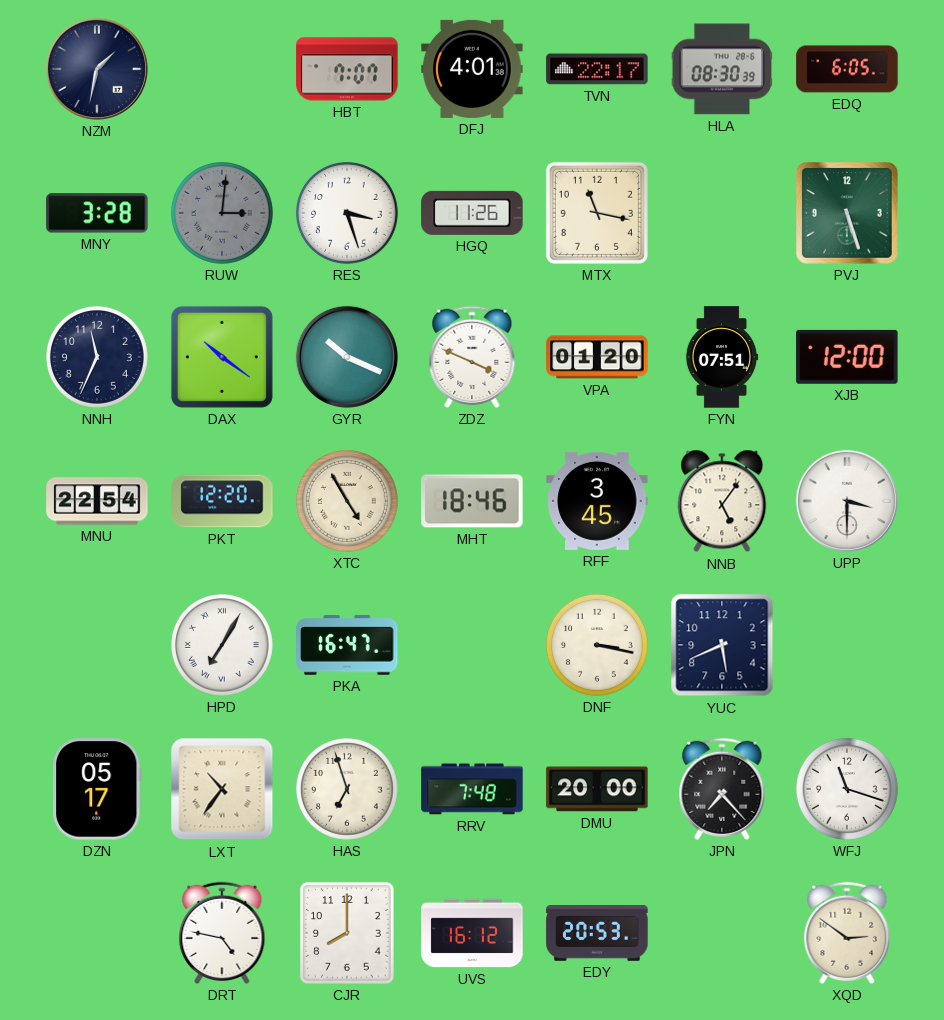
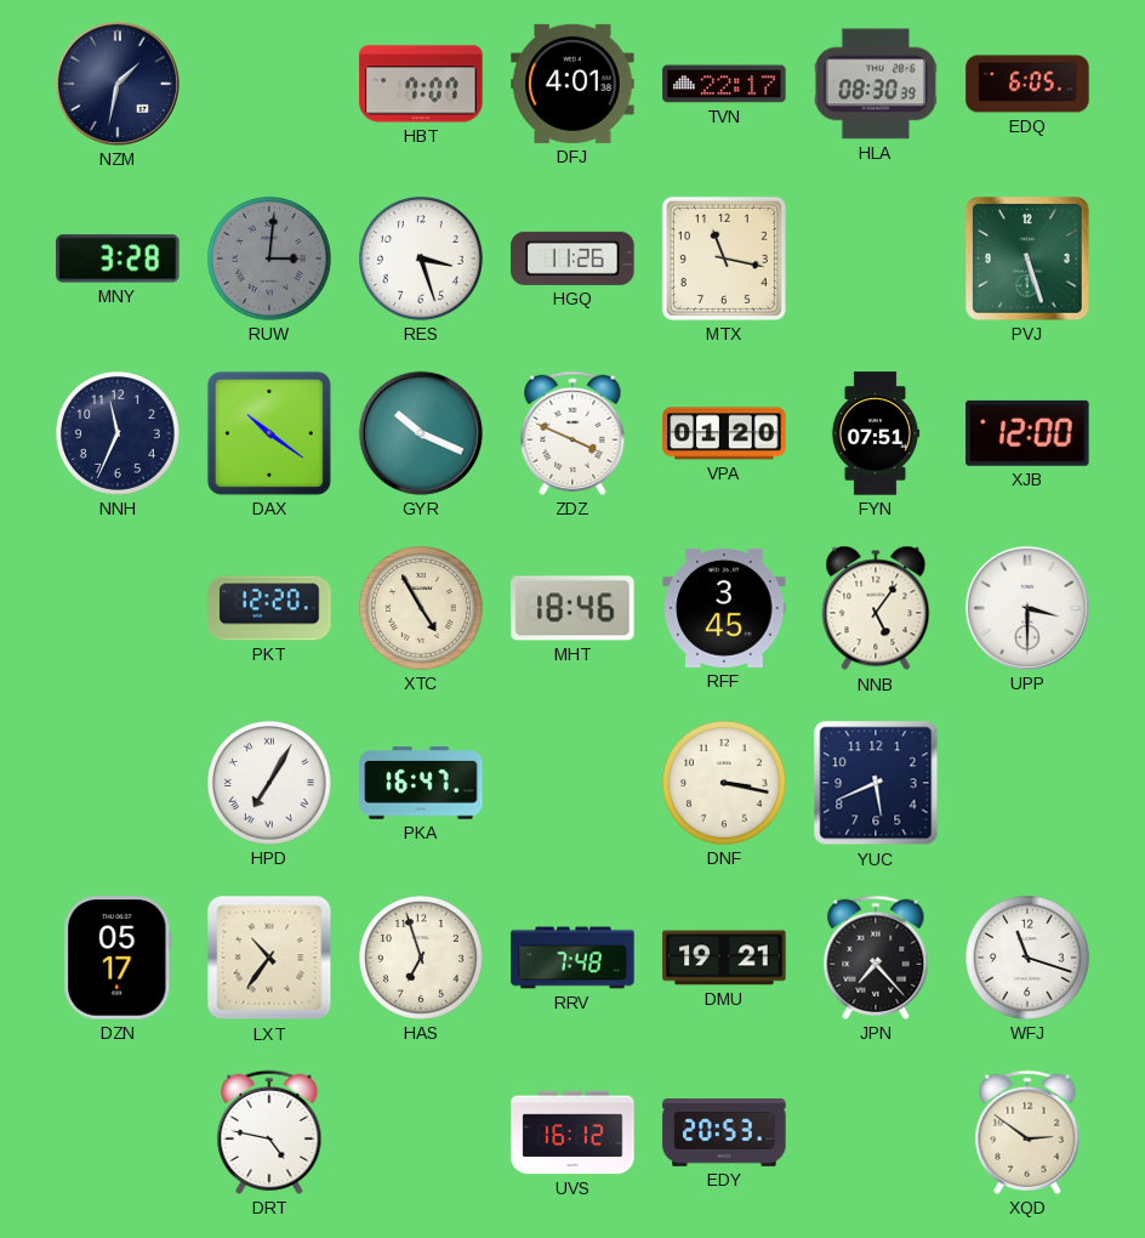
MNU: 22:54 -> none
DMU: 20:00 -> 19:21
CJR: 8:00 -> none
